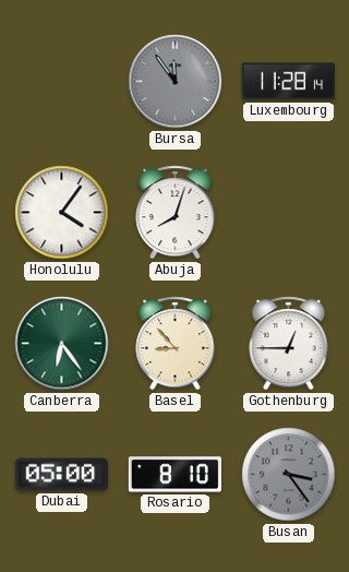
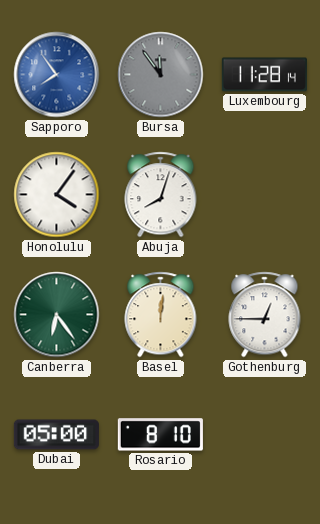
Sapporo: none -> 7:54
Basel: 8:53 -> 12:01
Busan: 3:24 -> none
